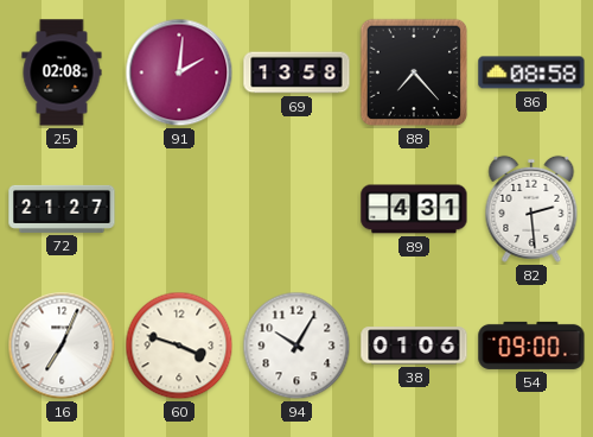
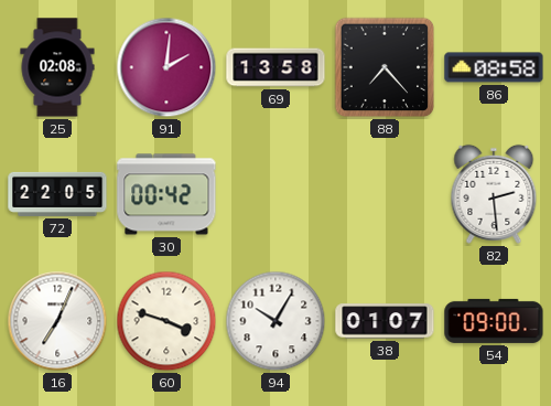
72: 21:27 -> 22:05
30: none -> 00:42
89: 4:31 -> none
38: 01:06 -> 01:07
